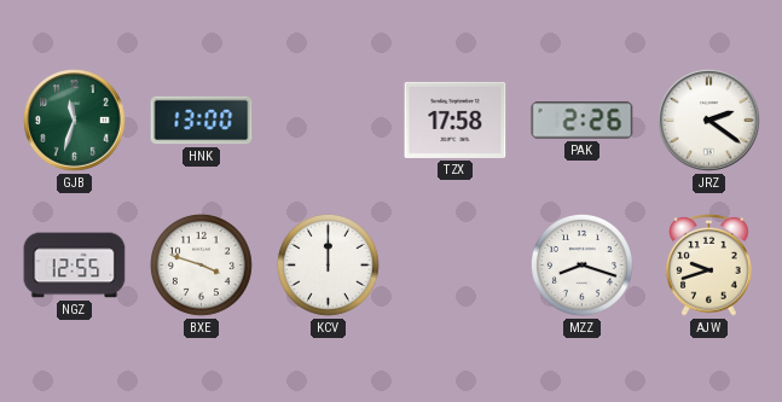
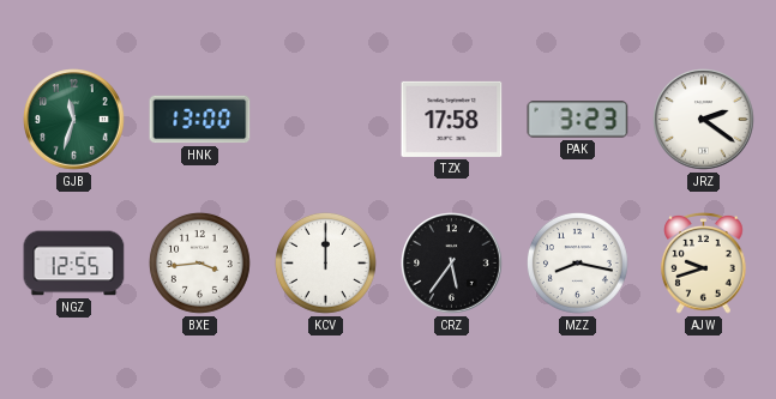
PAK: 2:26 -> 3:23
BXE: 3:48 -> 3:44
CRZ: none -> 5:36
MZZ: 8:18 -> 8:17
